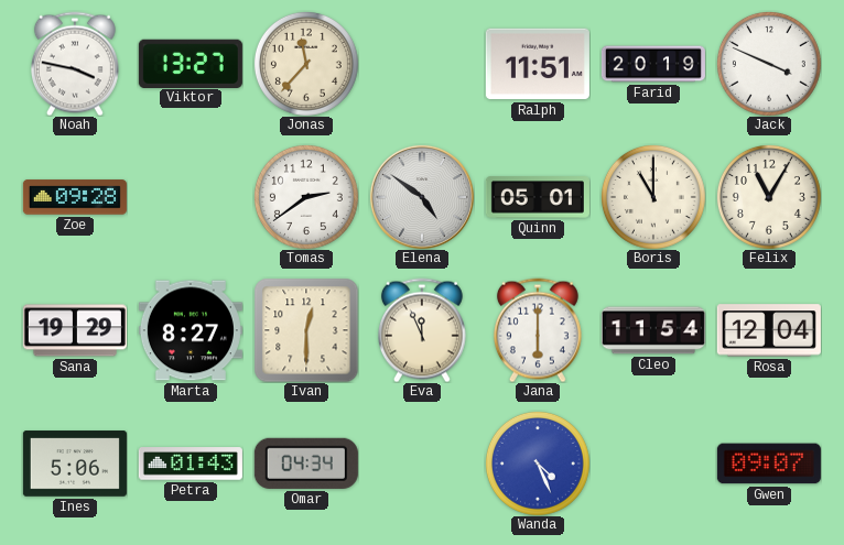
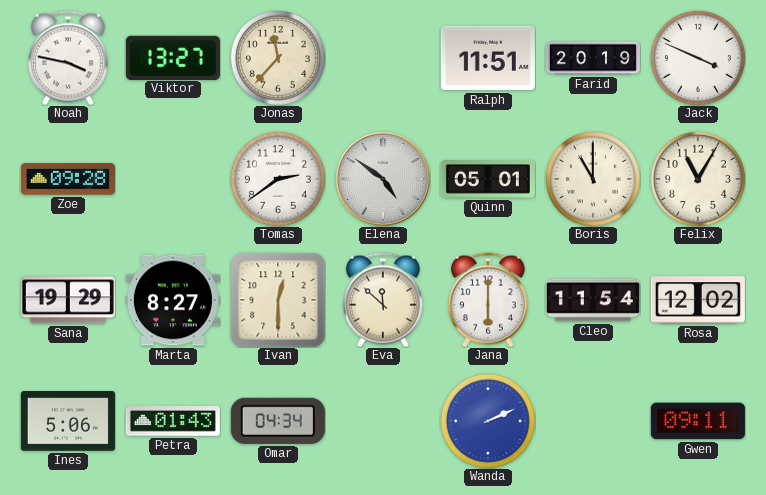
Eva: 11:56 -> 11:52
Rosa: 12:04 -> 12:02
Wanda: 4:26 -> 2:11
Gwen: 09:07 -> 09:11
